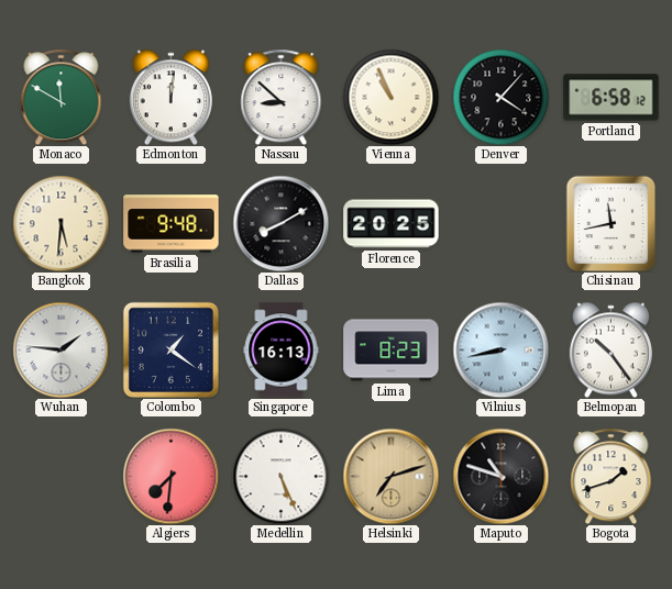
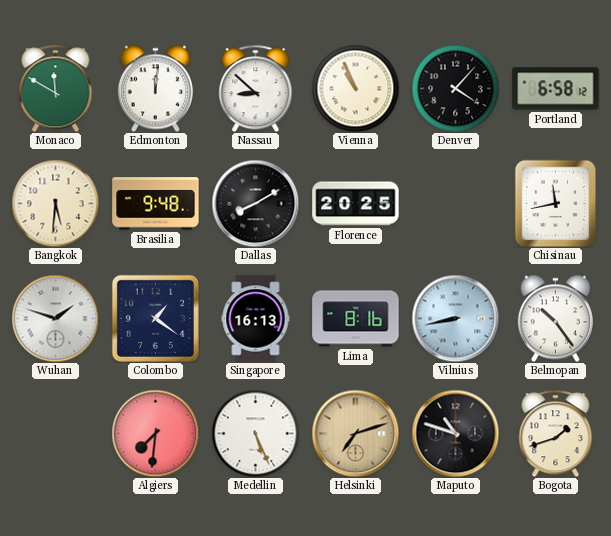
Wuhan: 1:46 -> 1:48
Lima: 8:23 -> 8:16
